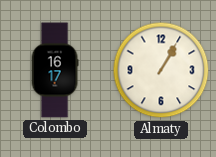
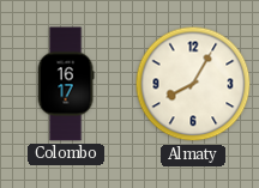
Almaty: 1:05 -> 8:05
